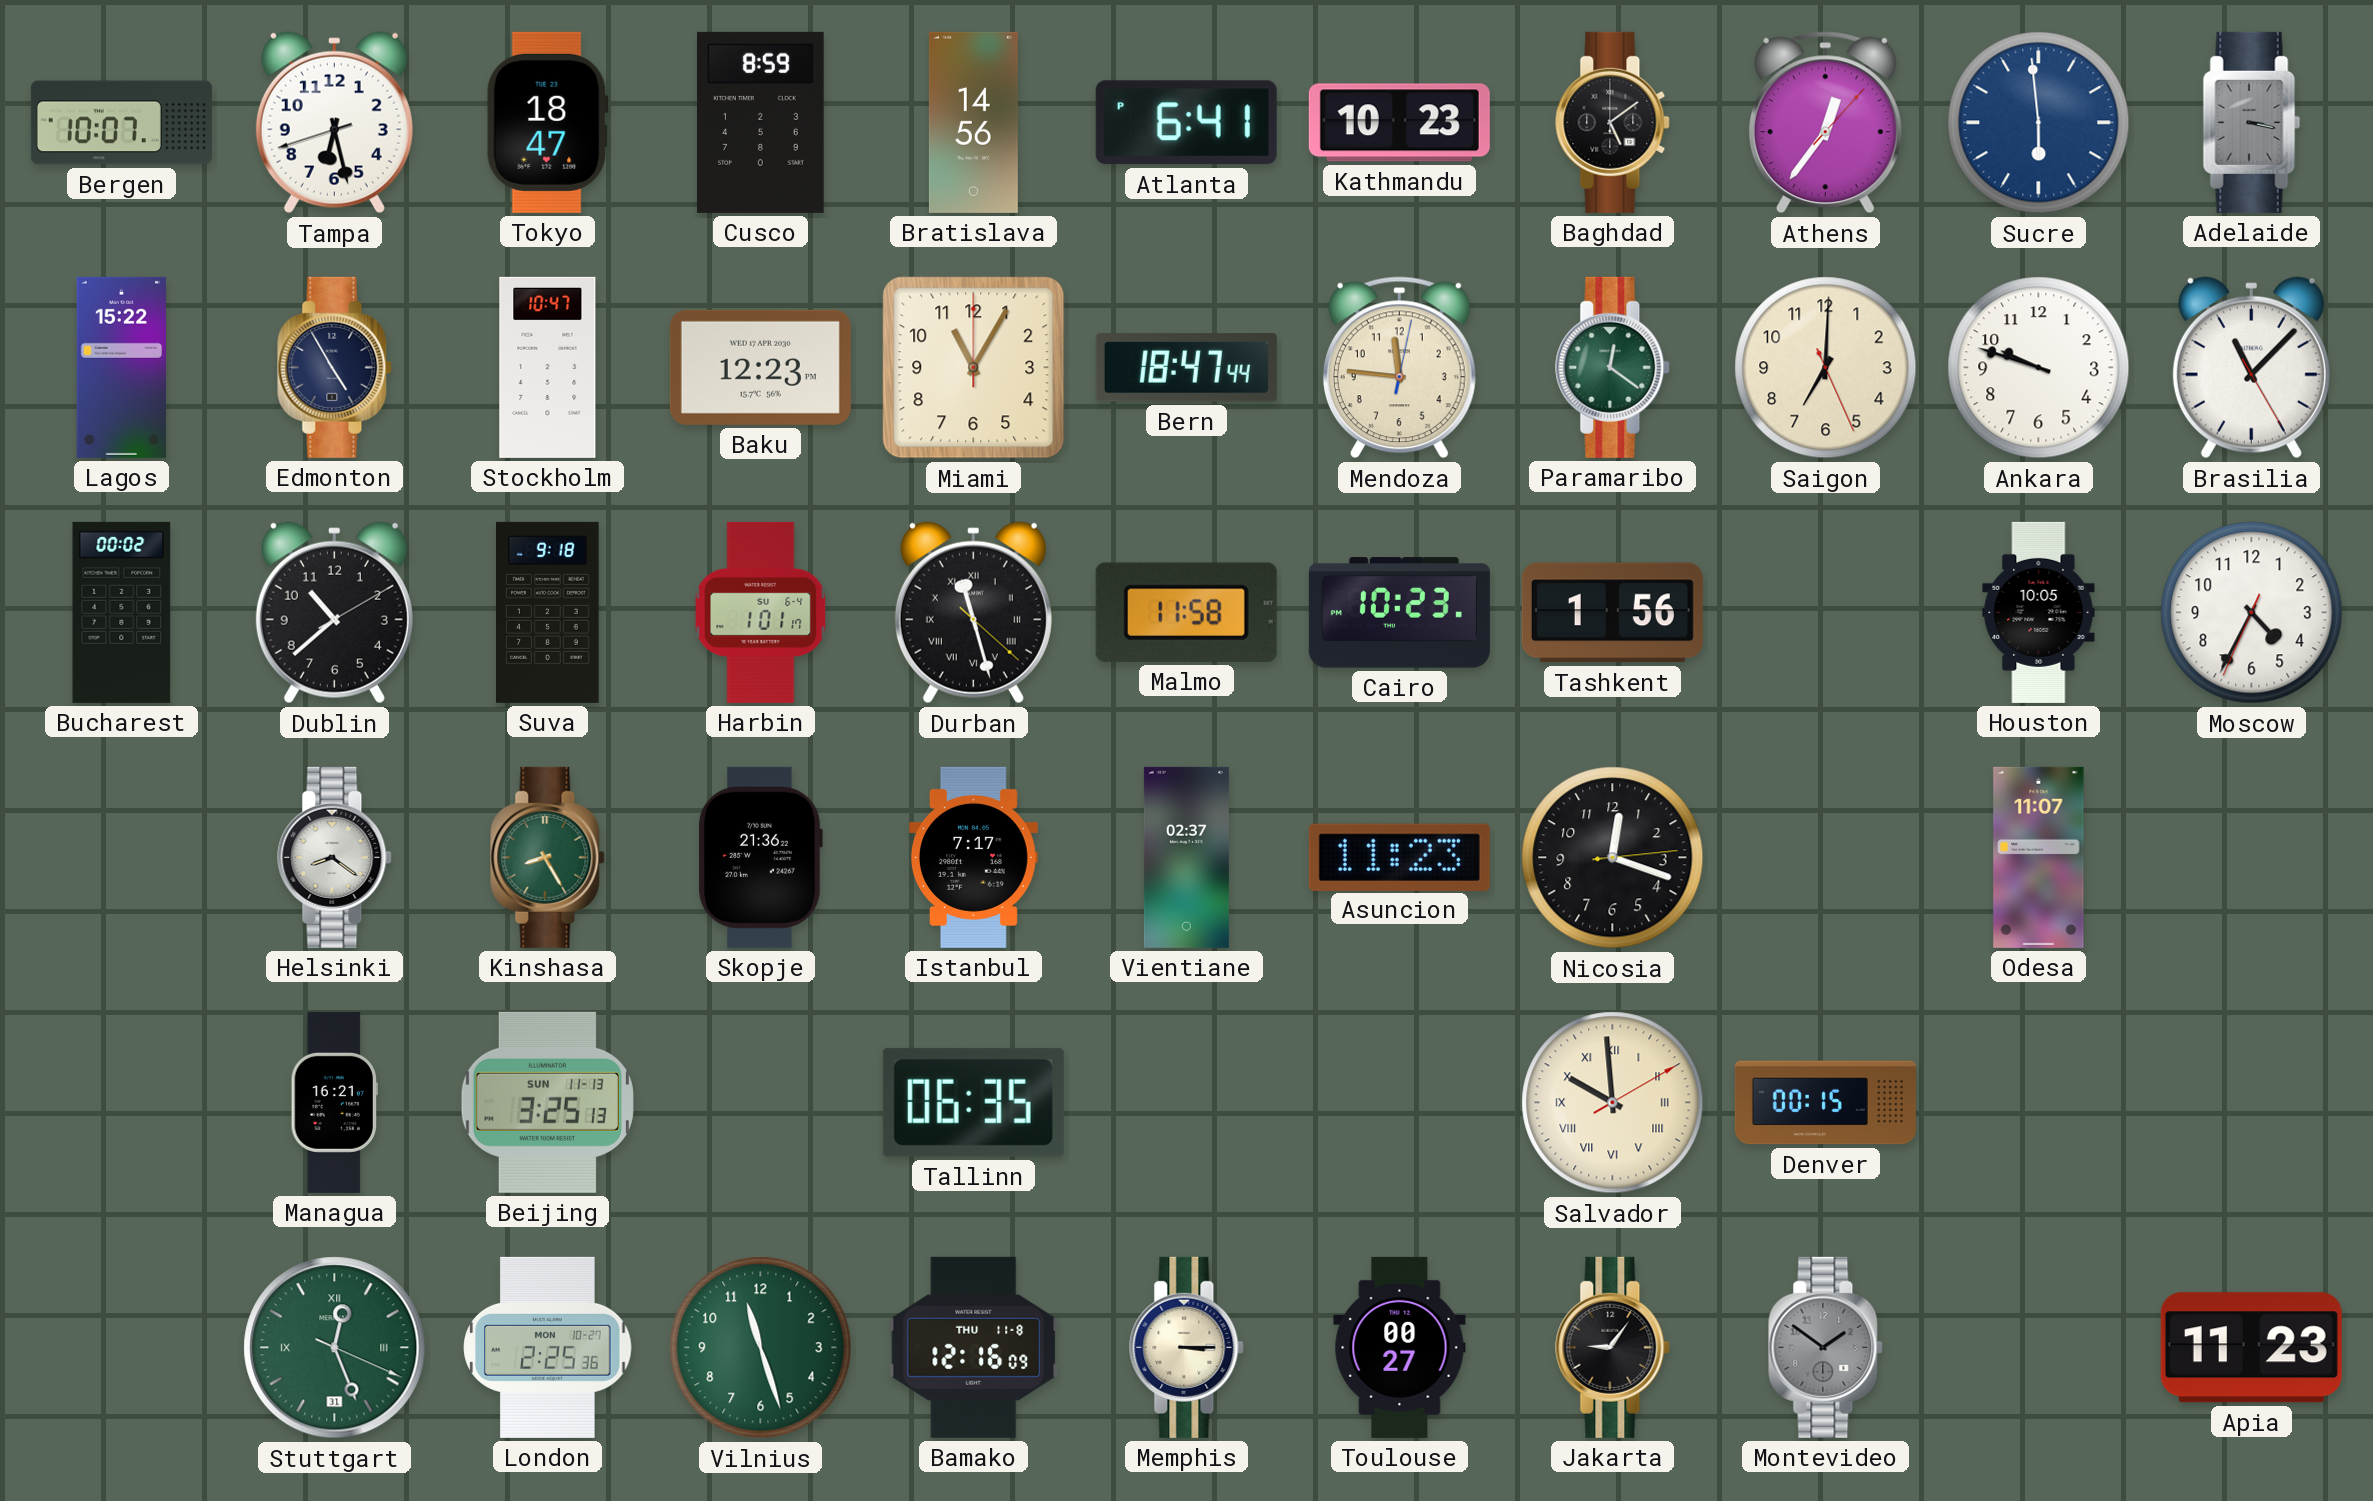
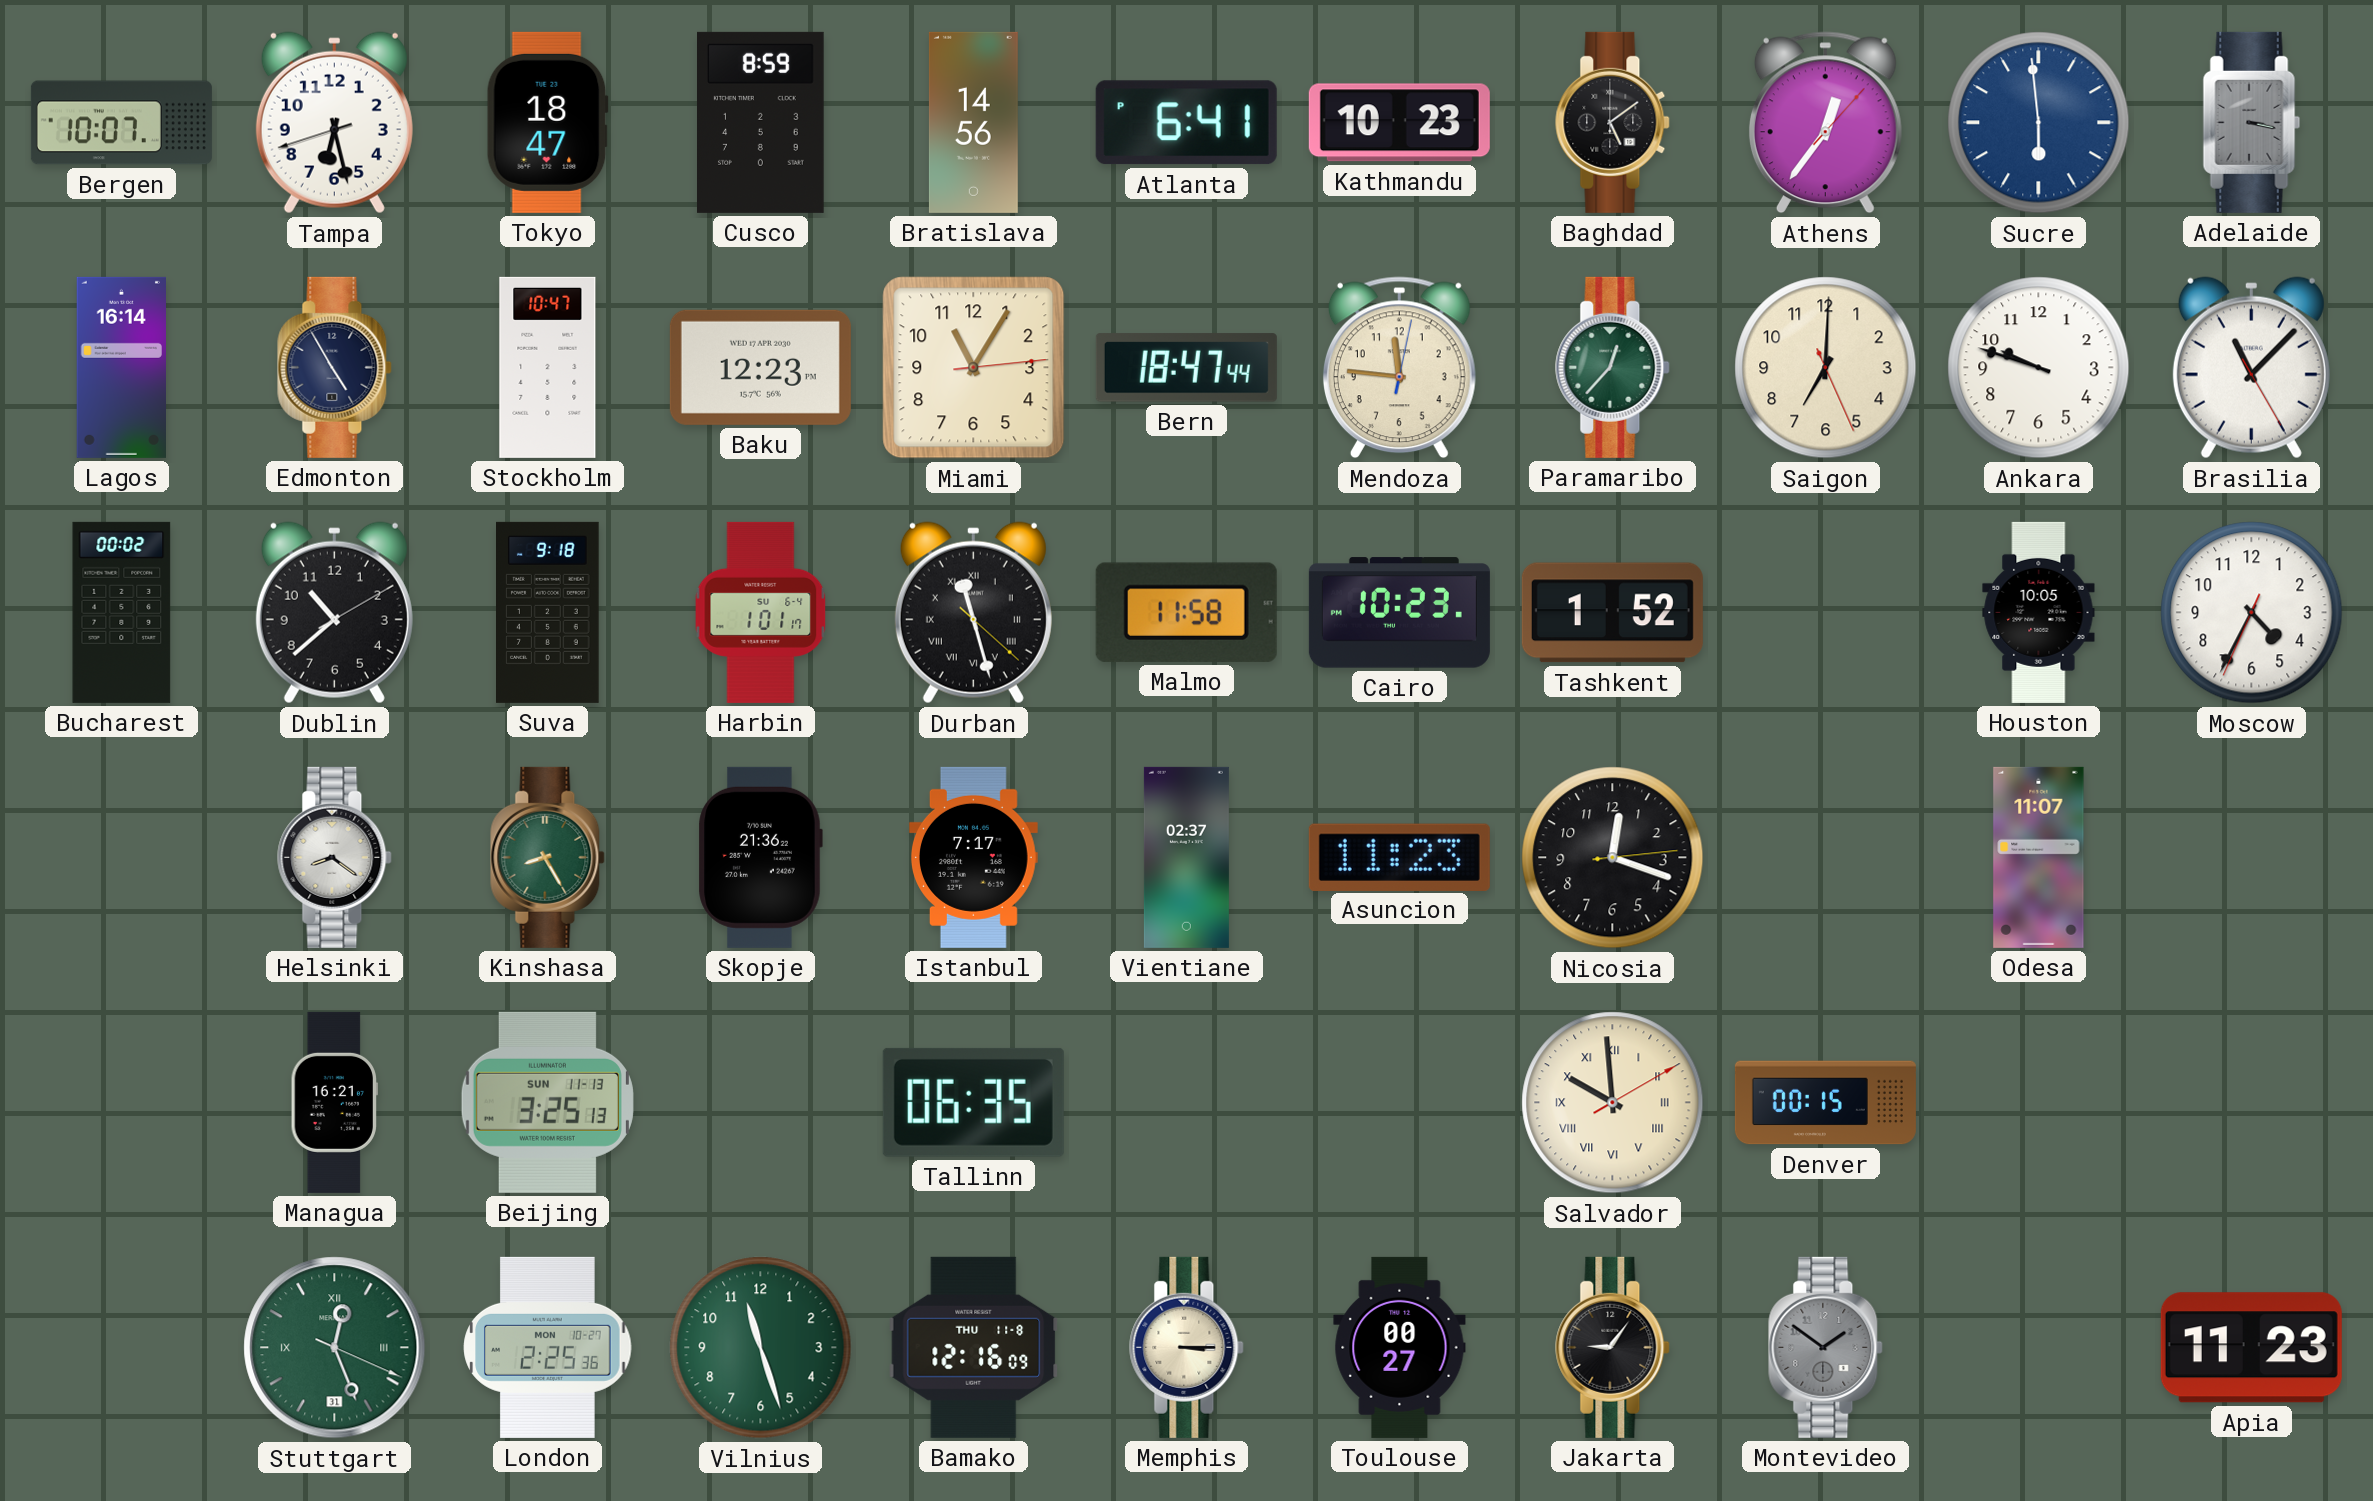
Lagos: 15:22 -> 16:14
Miami: 11:05:00 -> 11:05:14
Paramaribo: 12:21 -> 12:37
Tashkent: 1:56 -> 1:52
